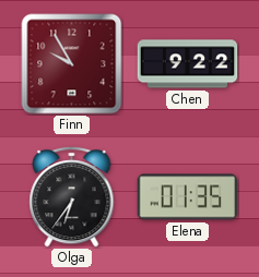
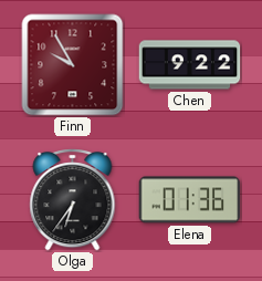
Elena: 01:35 -> 01:36
